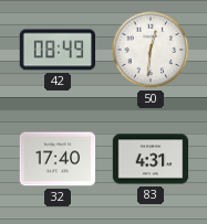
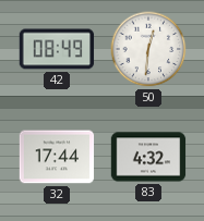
32: 17:40 -> 17:44
83: 4:31 -> 4:32
